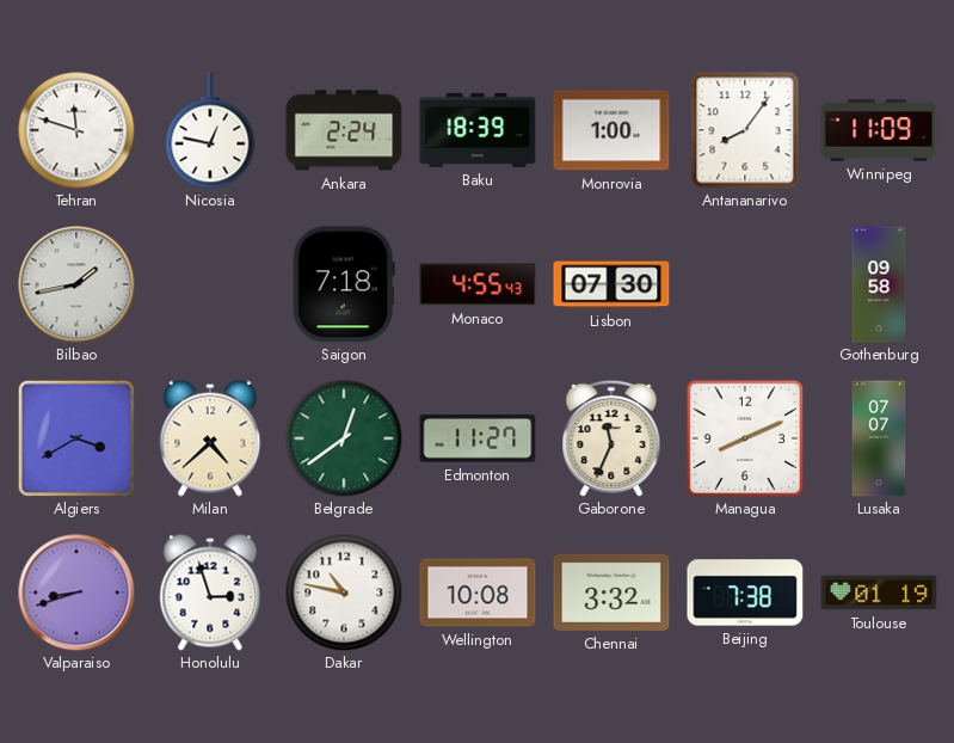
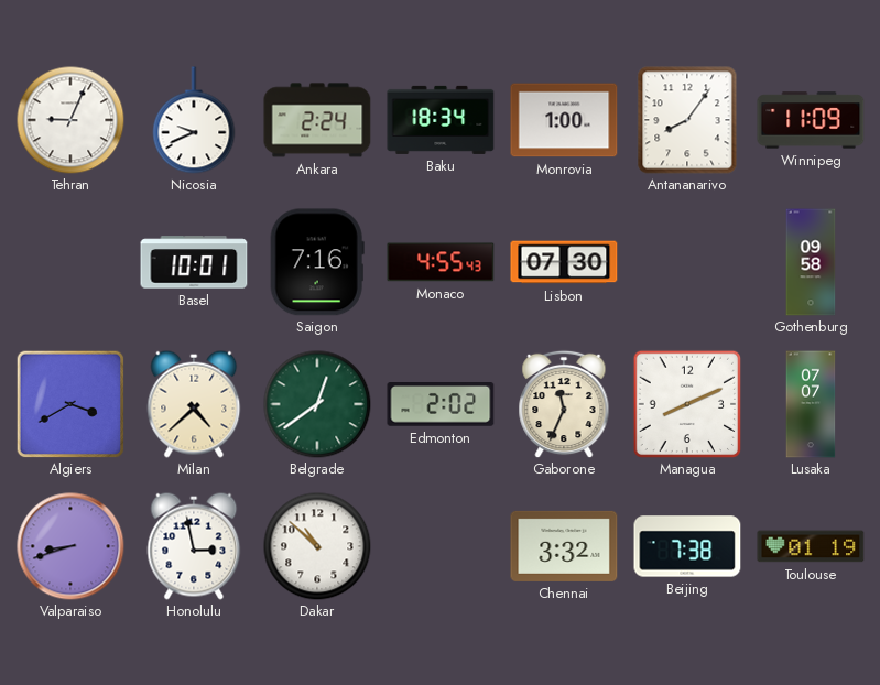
Tehran: 11:48 -> 9:04
Nicosia: 12:47 -> 9:41
Baku: 18:39 -> 18:34
Bilbao: 1:43 -> none
Basel: none -> 10:01
Saigon: 7:18 -> 7:16
Edmonton: 11:27 -> 2:02
Honolulu: 2:57 -> 2:58
Dakar: 10:47 -> 10:52
Wellington: 10:08 -> none
